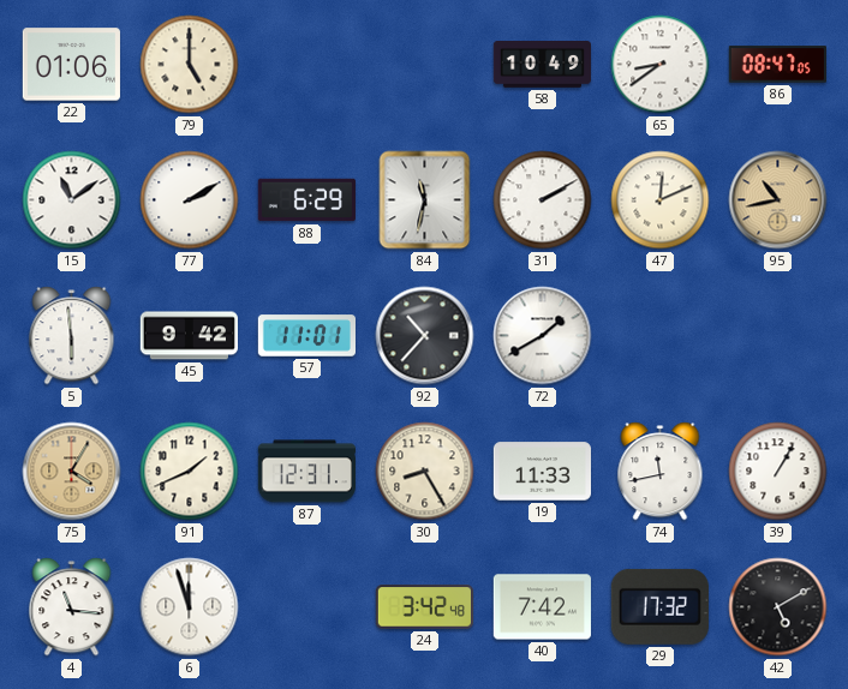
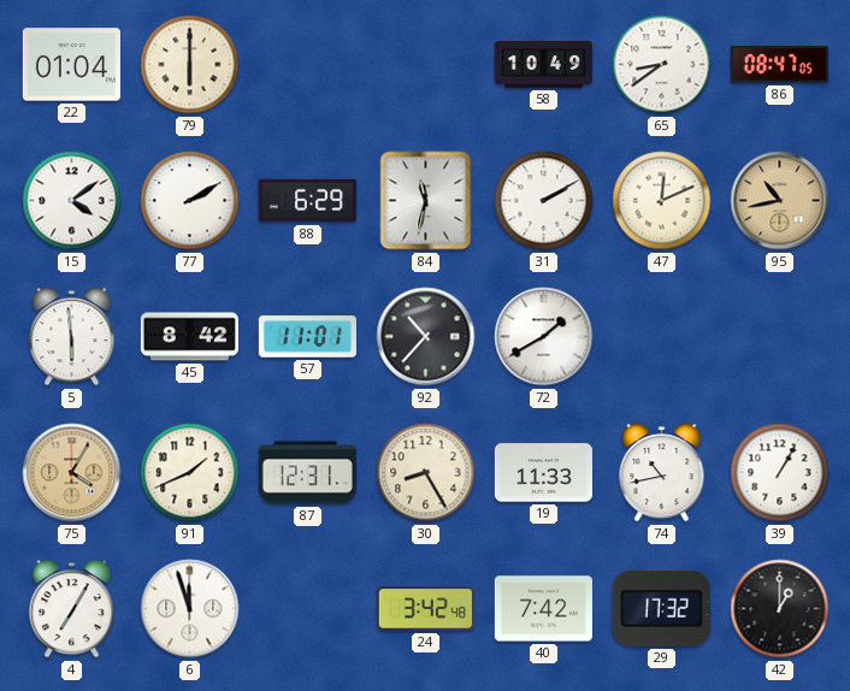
22: 01:06 -> 01:04
79: 5:00 -> 6:00
15: 11:09 -> 4:09
45: 9:42 -> 8:42
74: 11:43 -> 10:43
4: 11:16 -> 7:05
42: 5:10 -> 1:00
